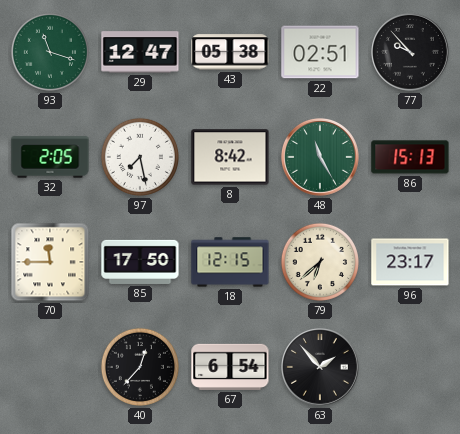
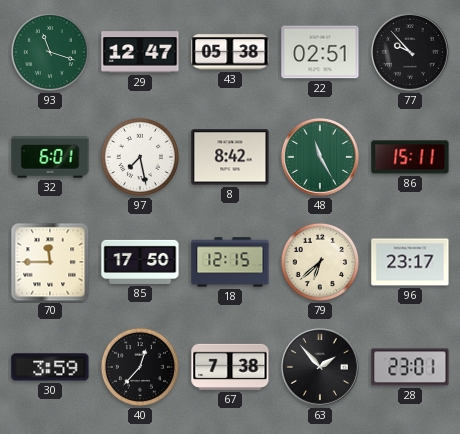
32: 2:05 -> 6:01
86: 15:13 -> 15:11
30: none -> 3:59
67: 6:54 -> 7:38
28: none -> 23:01
